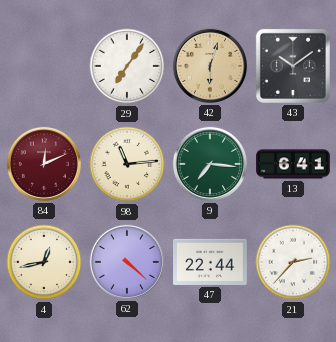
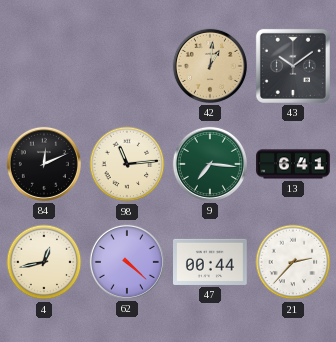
29: 7:06 -> none
42: 6:03 -> 1:01
84 dial: burgundy -> black
47: 22:44 -> 00:44
